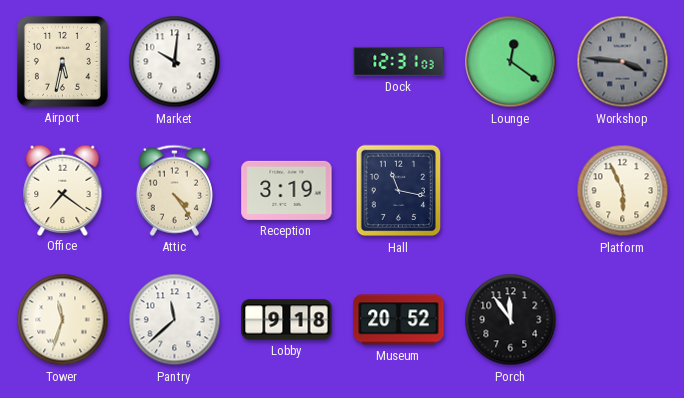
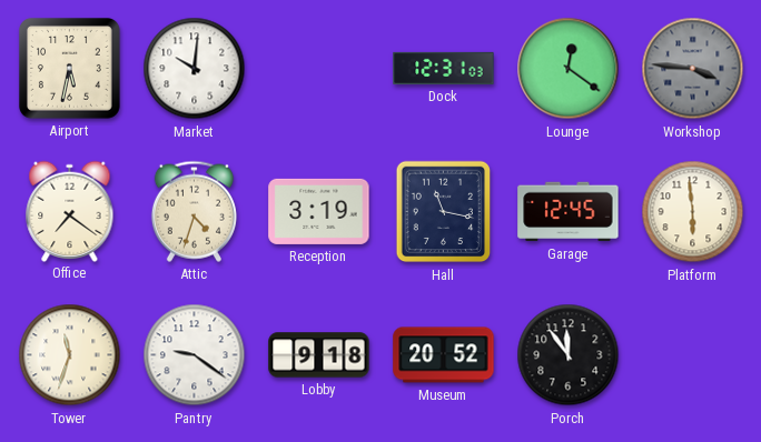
Attic: 4:24 -> 4:33
Garage: none -> 12:45
Platform: 5:56 -> 5:59
Pantry: 11:38 -> 9:21
